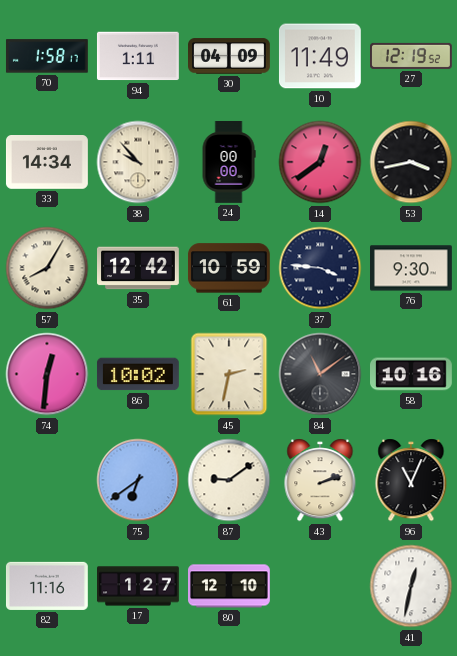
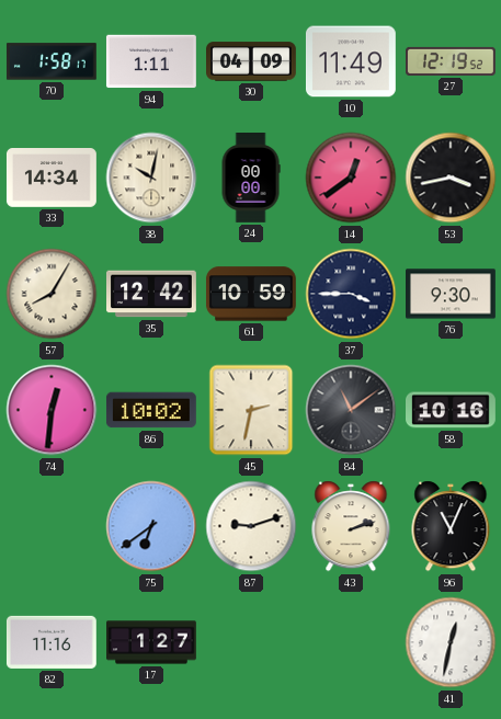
38: 9:53 -> 10:02
37: 3:46 -> 3:45
87: 9:09 -> 9:12
80: 12:10 -> none
